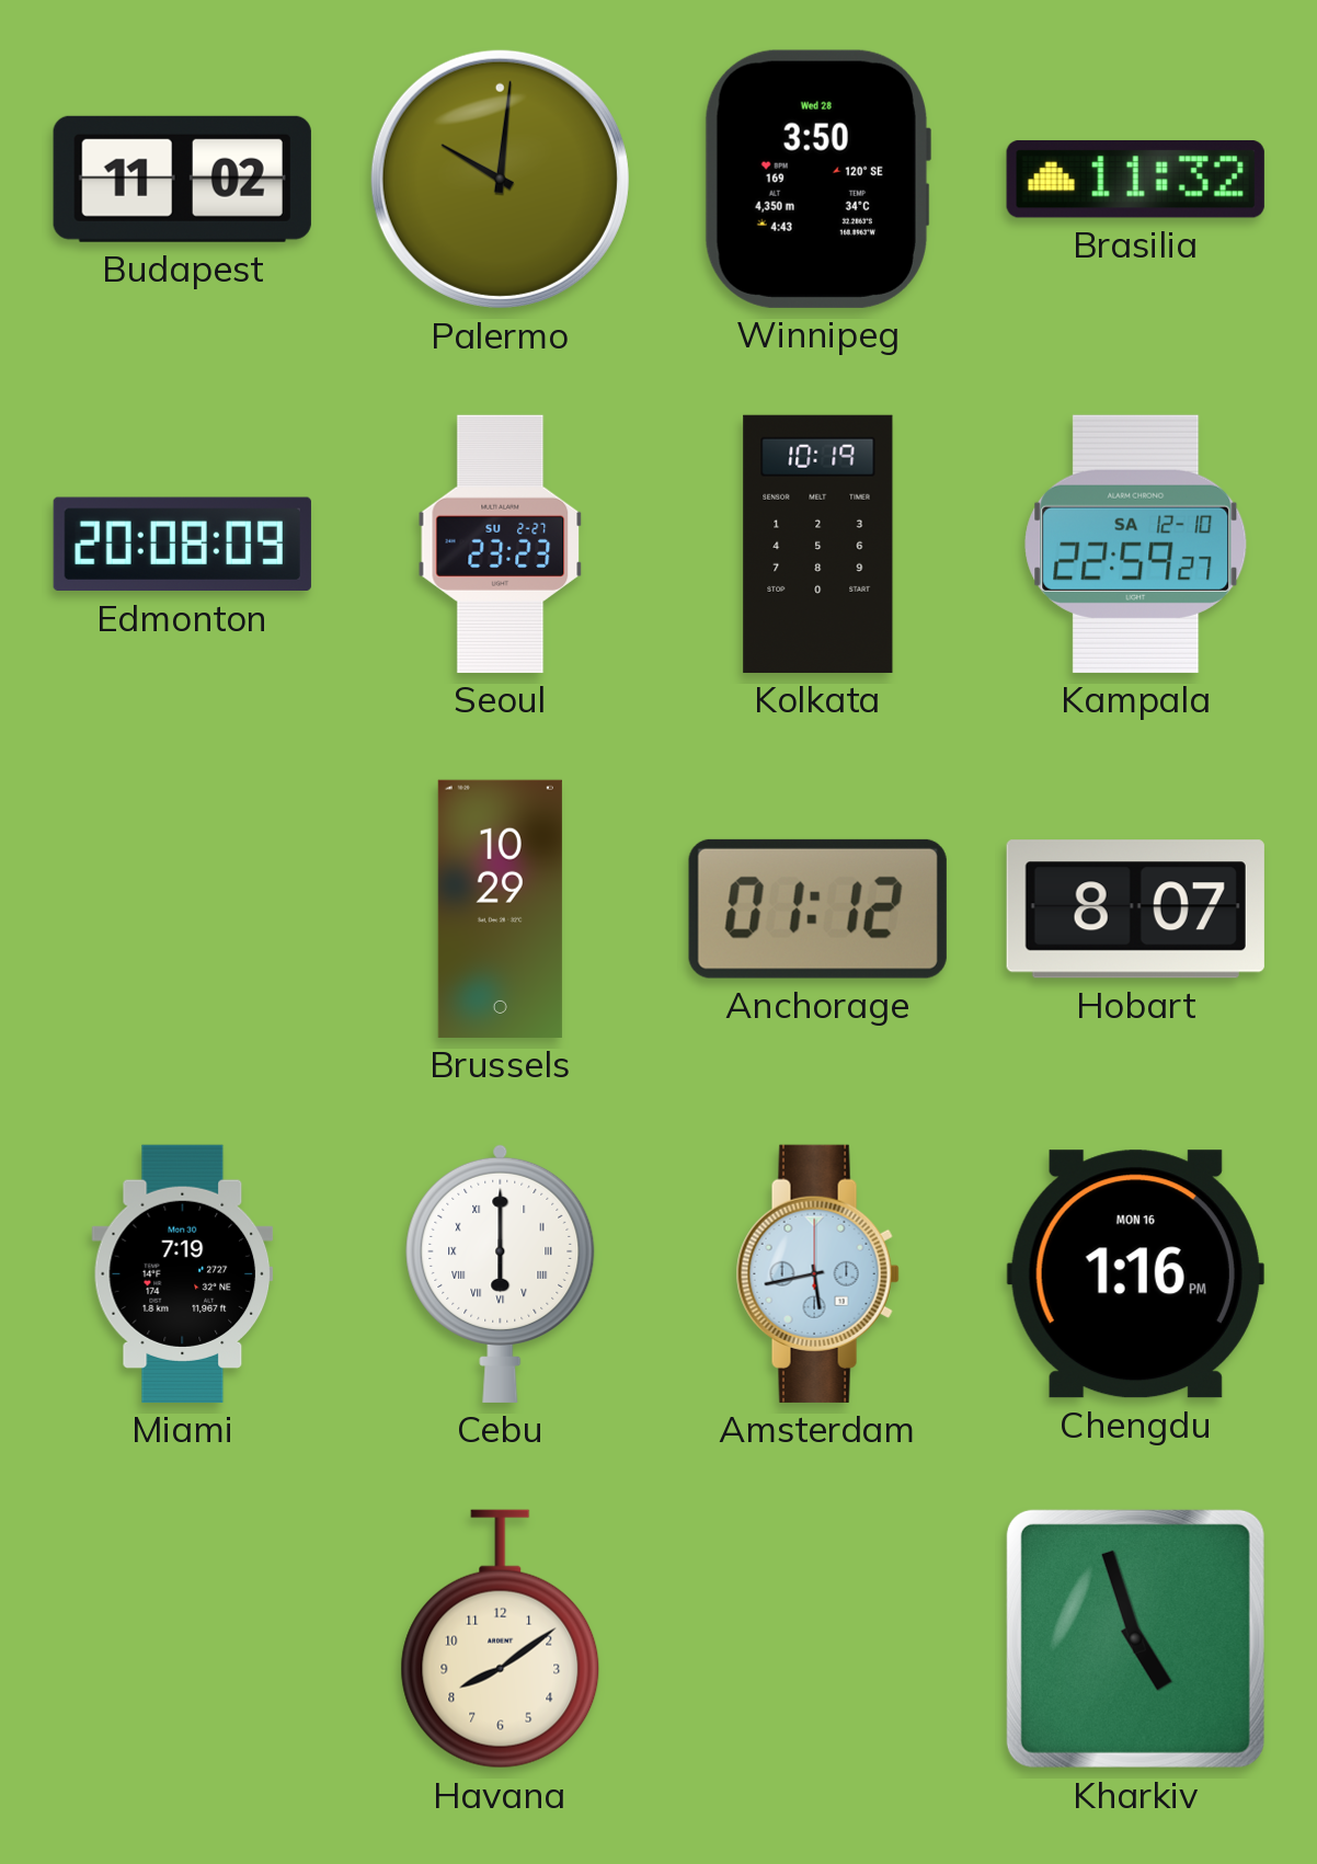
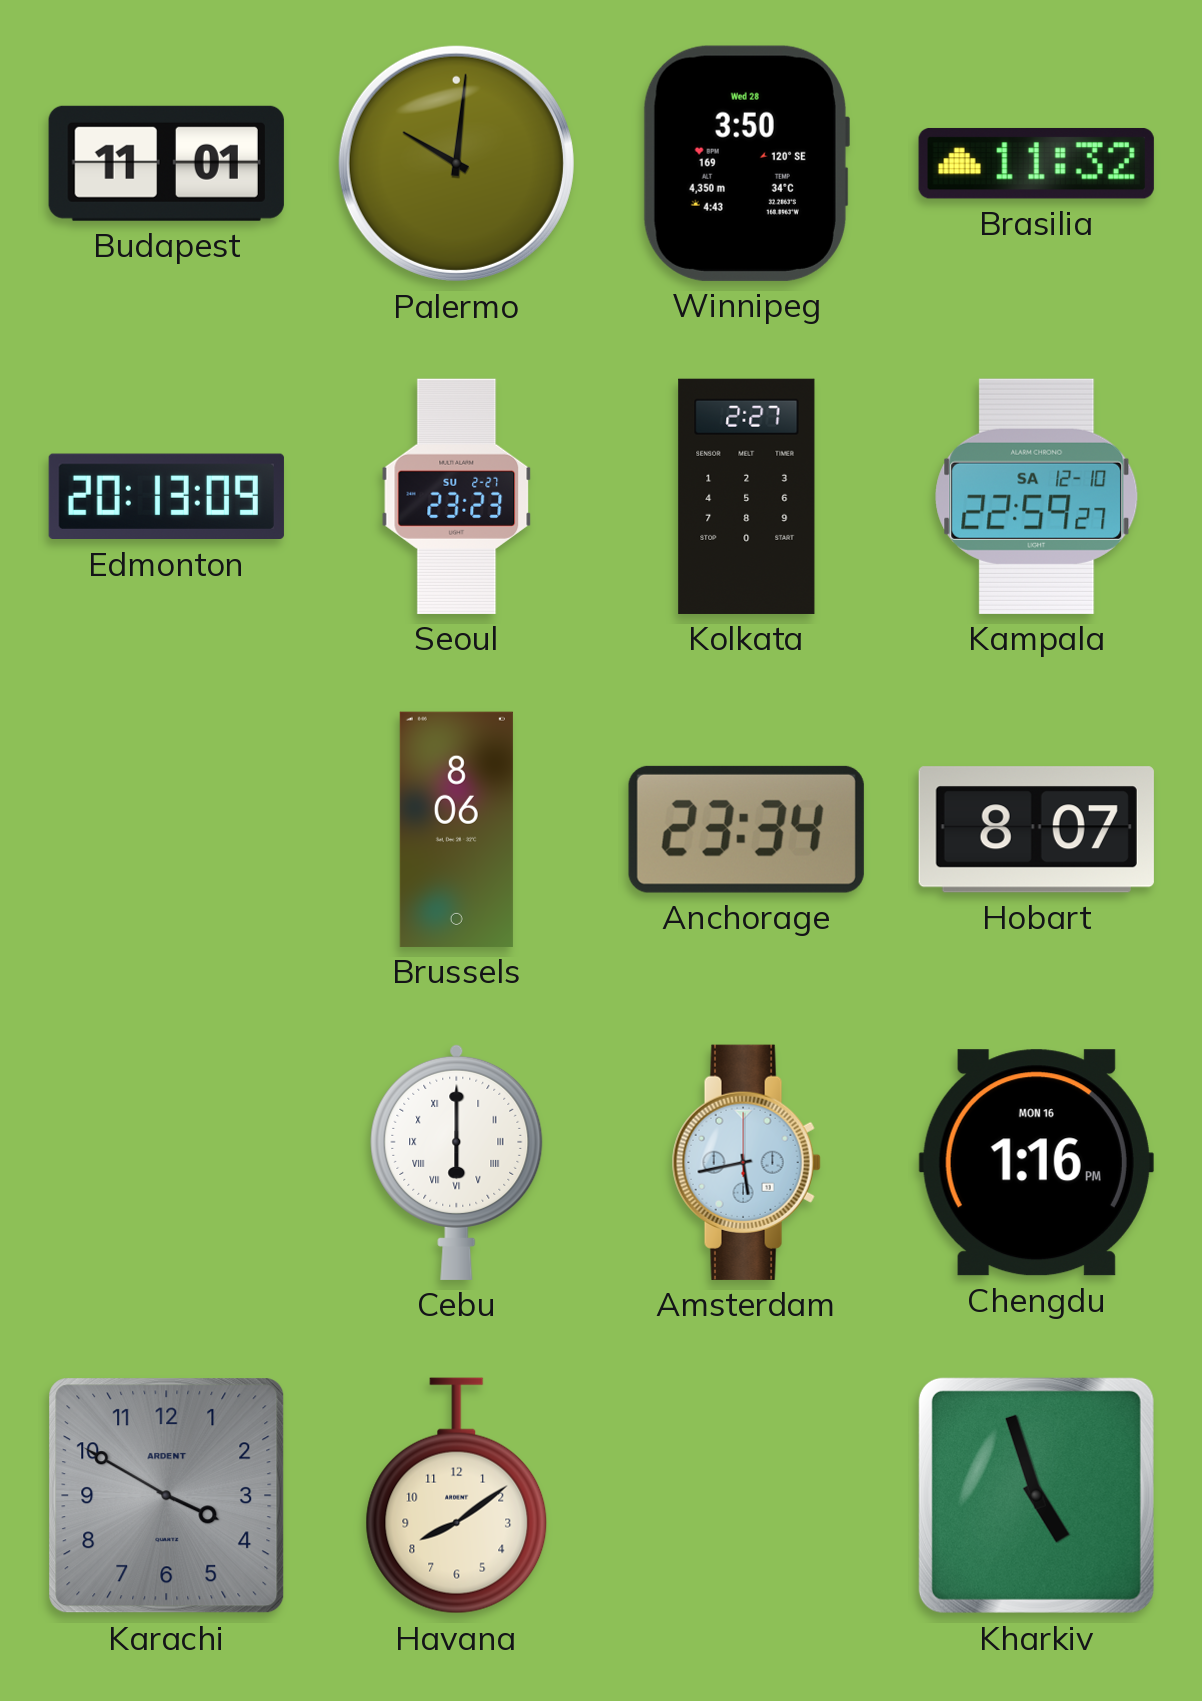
Budapest: 11:02 -> 11:01
Edmonton: 20:08 -> 20:13
Kolkata: 10:19 -> 2:27
Brussels: 10:29 -> 8:06
Anchorage: 01:12 -> 23:34
Miami: 7:19 -> none
Karachi: none -> 3:50
